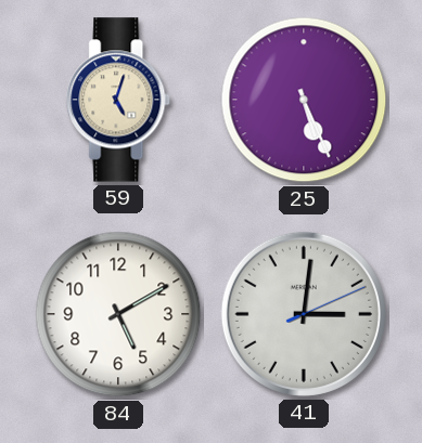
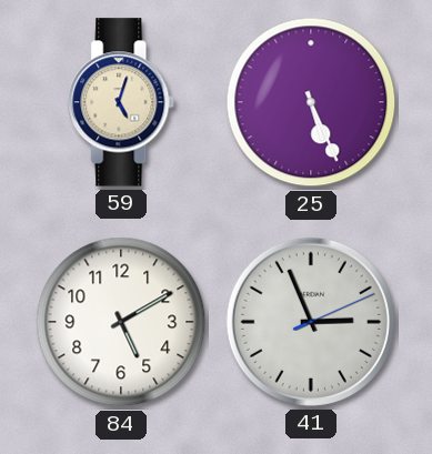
41: 3:01 -> 2:56
